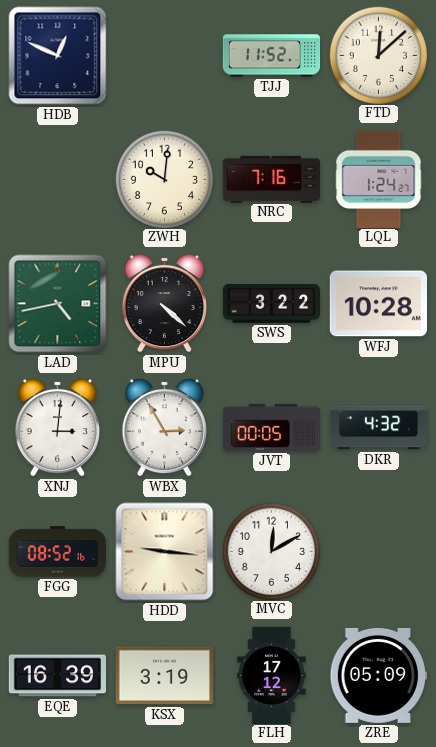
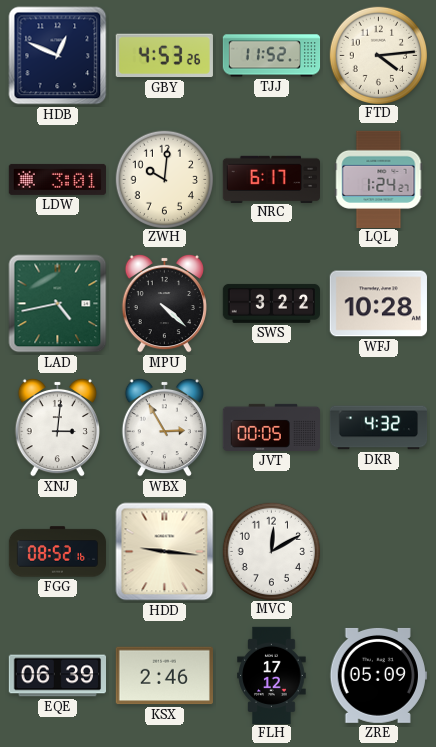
GBY: none -> 4:53
FTD: 12:08 -> 4:14
LDW: none -> 3:01
NRC: 7:16 -> 6:17
EQE: 16:39 -> 06:39
KSX: 3:19 -> 2:46
